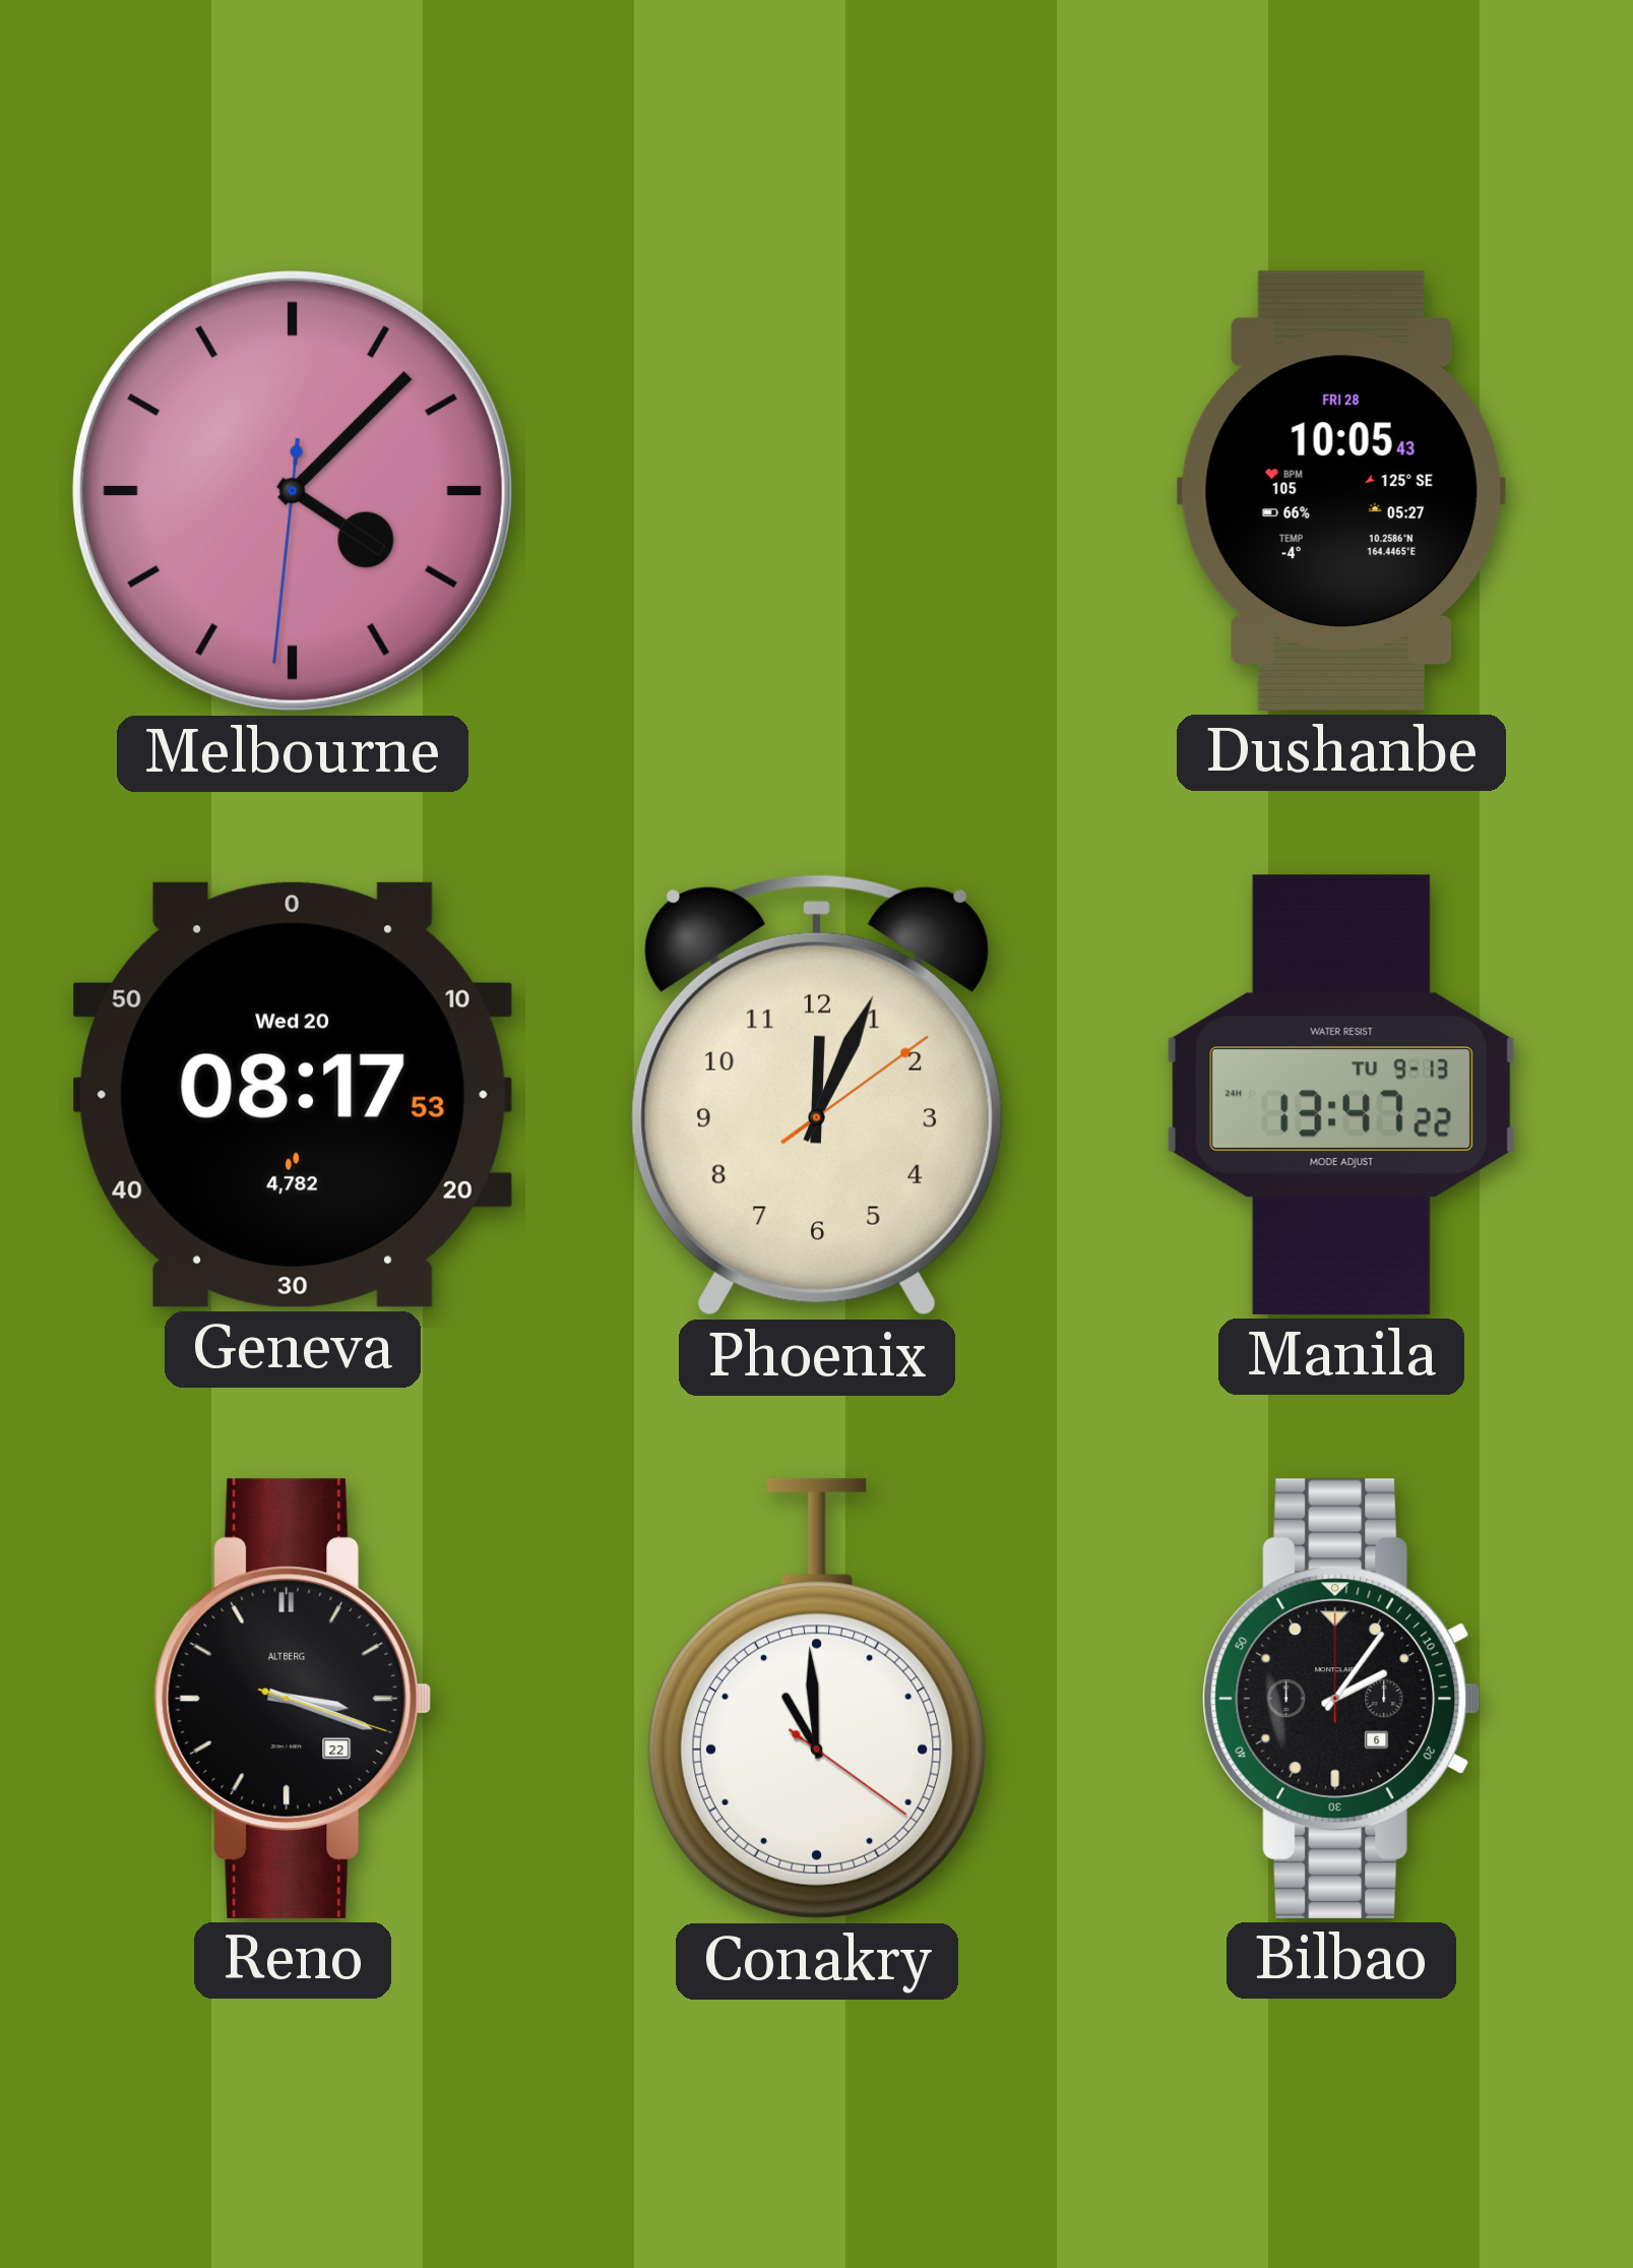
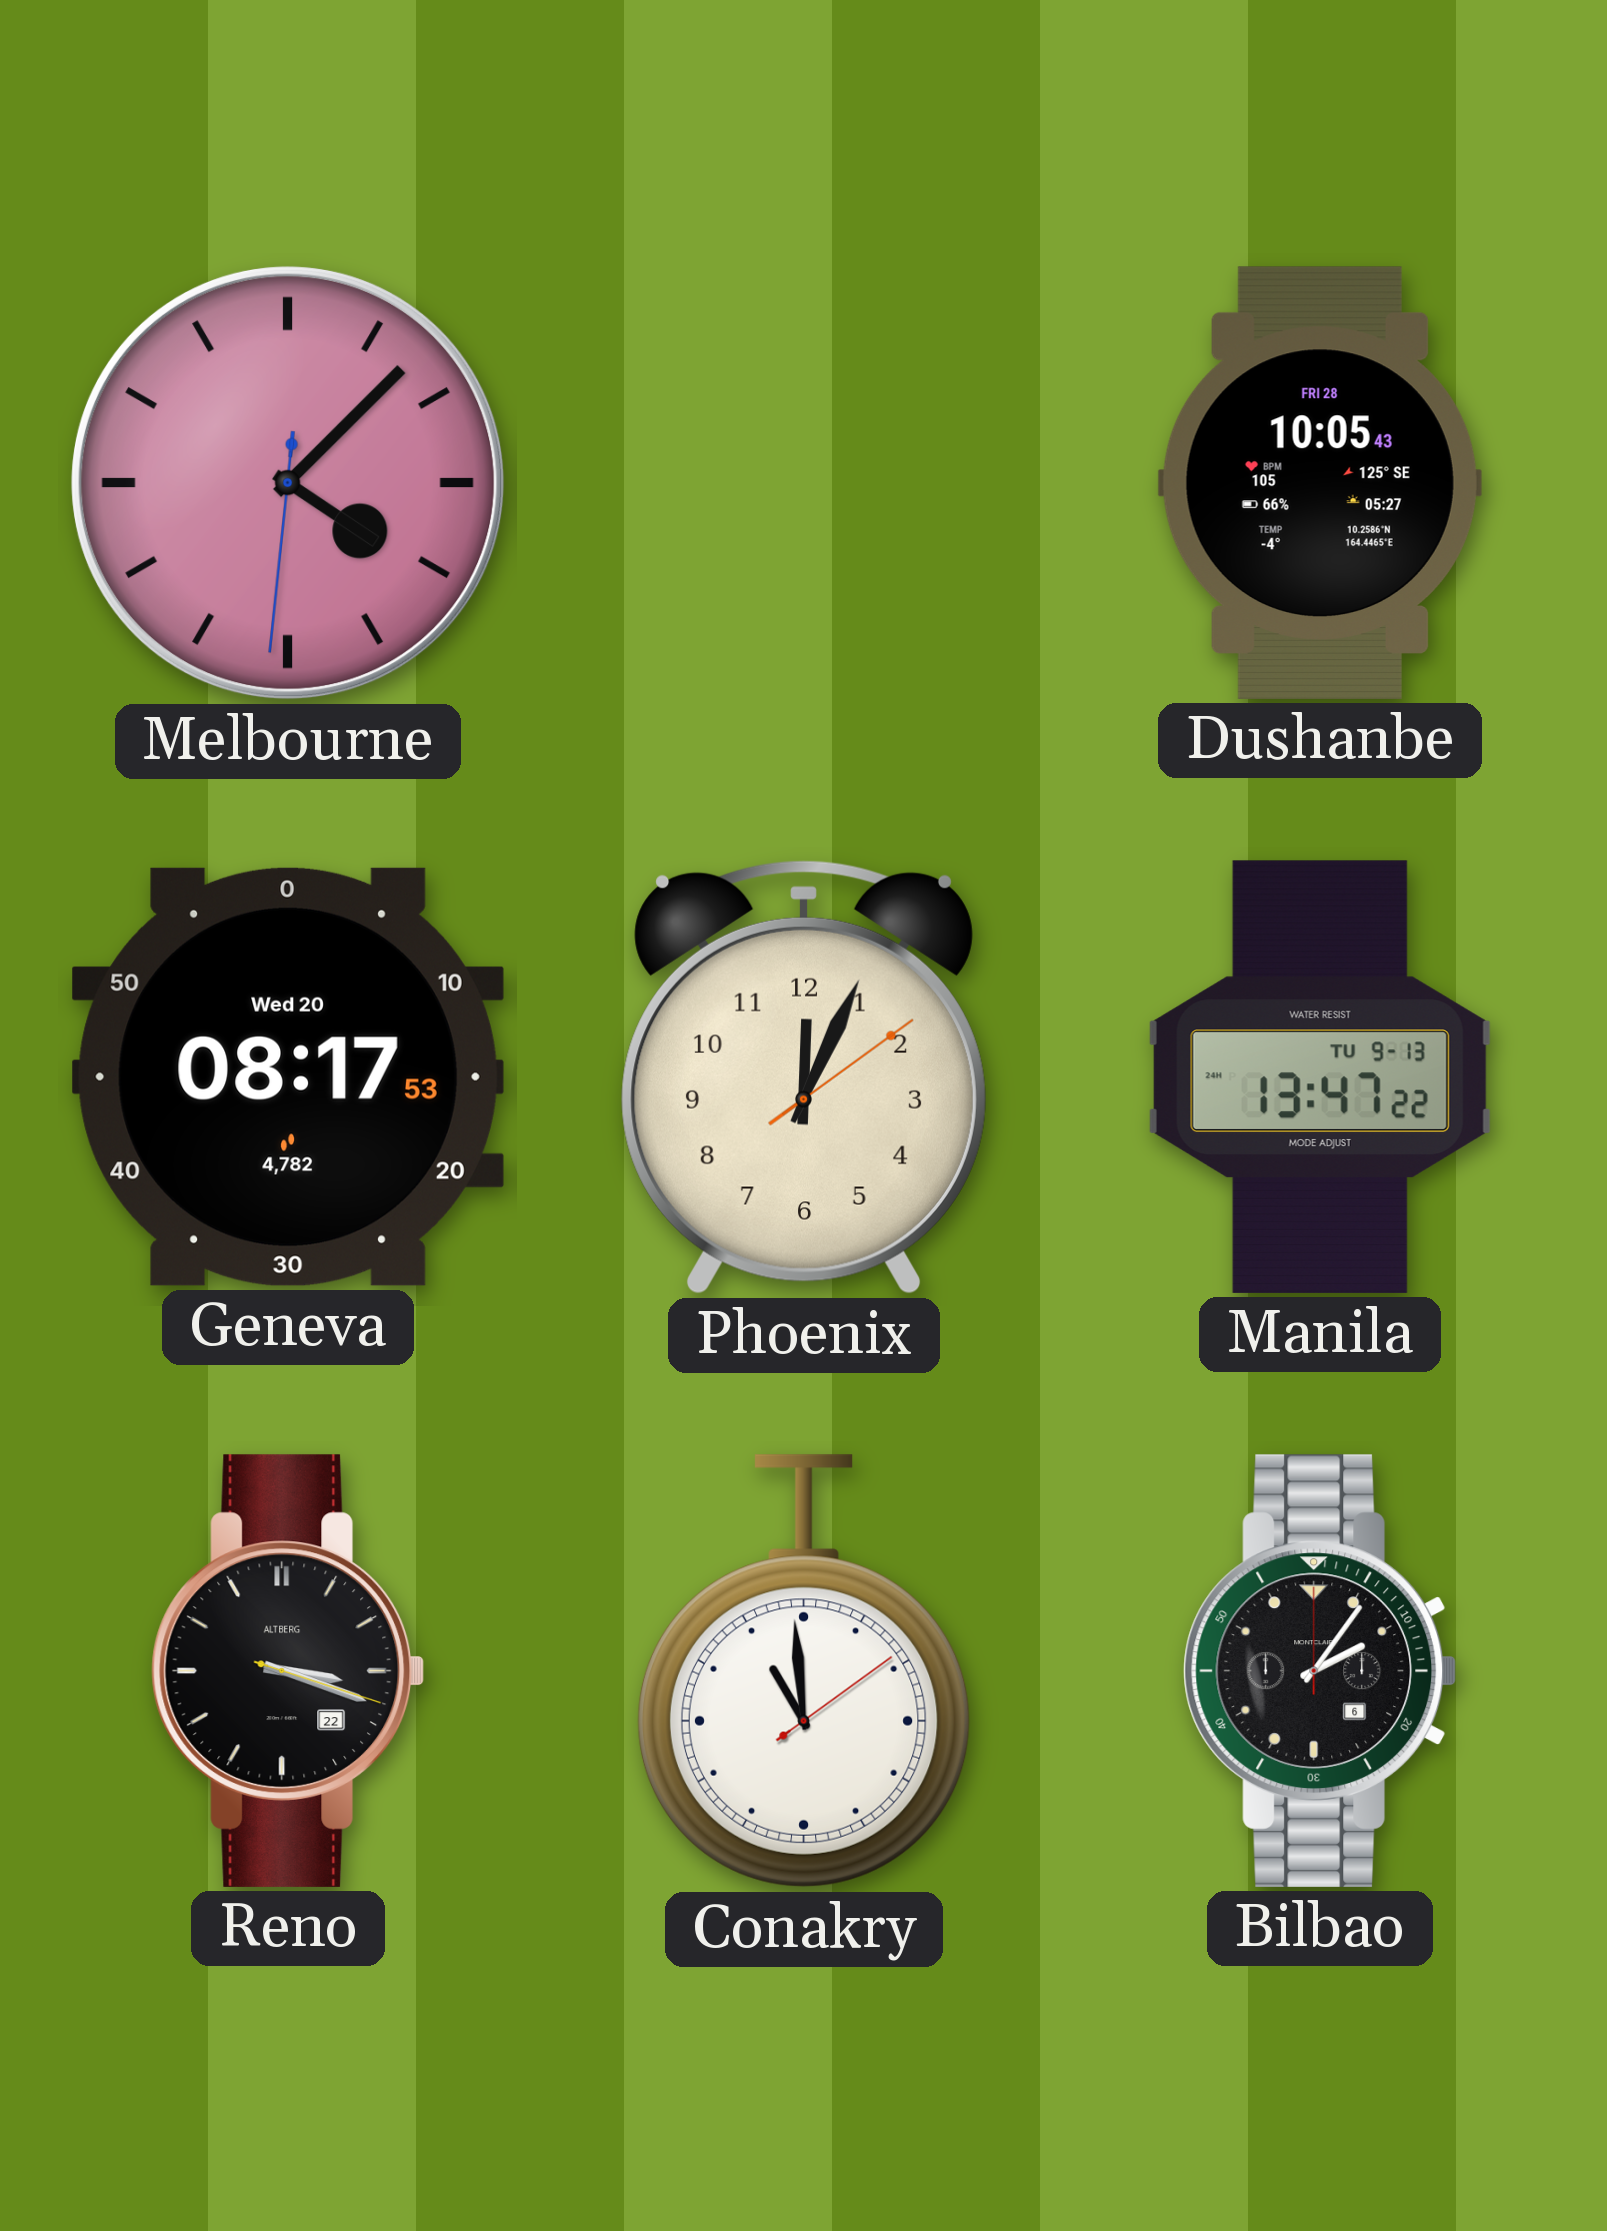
Conakry: 10:59:21 -> 10:59:09
